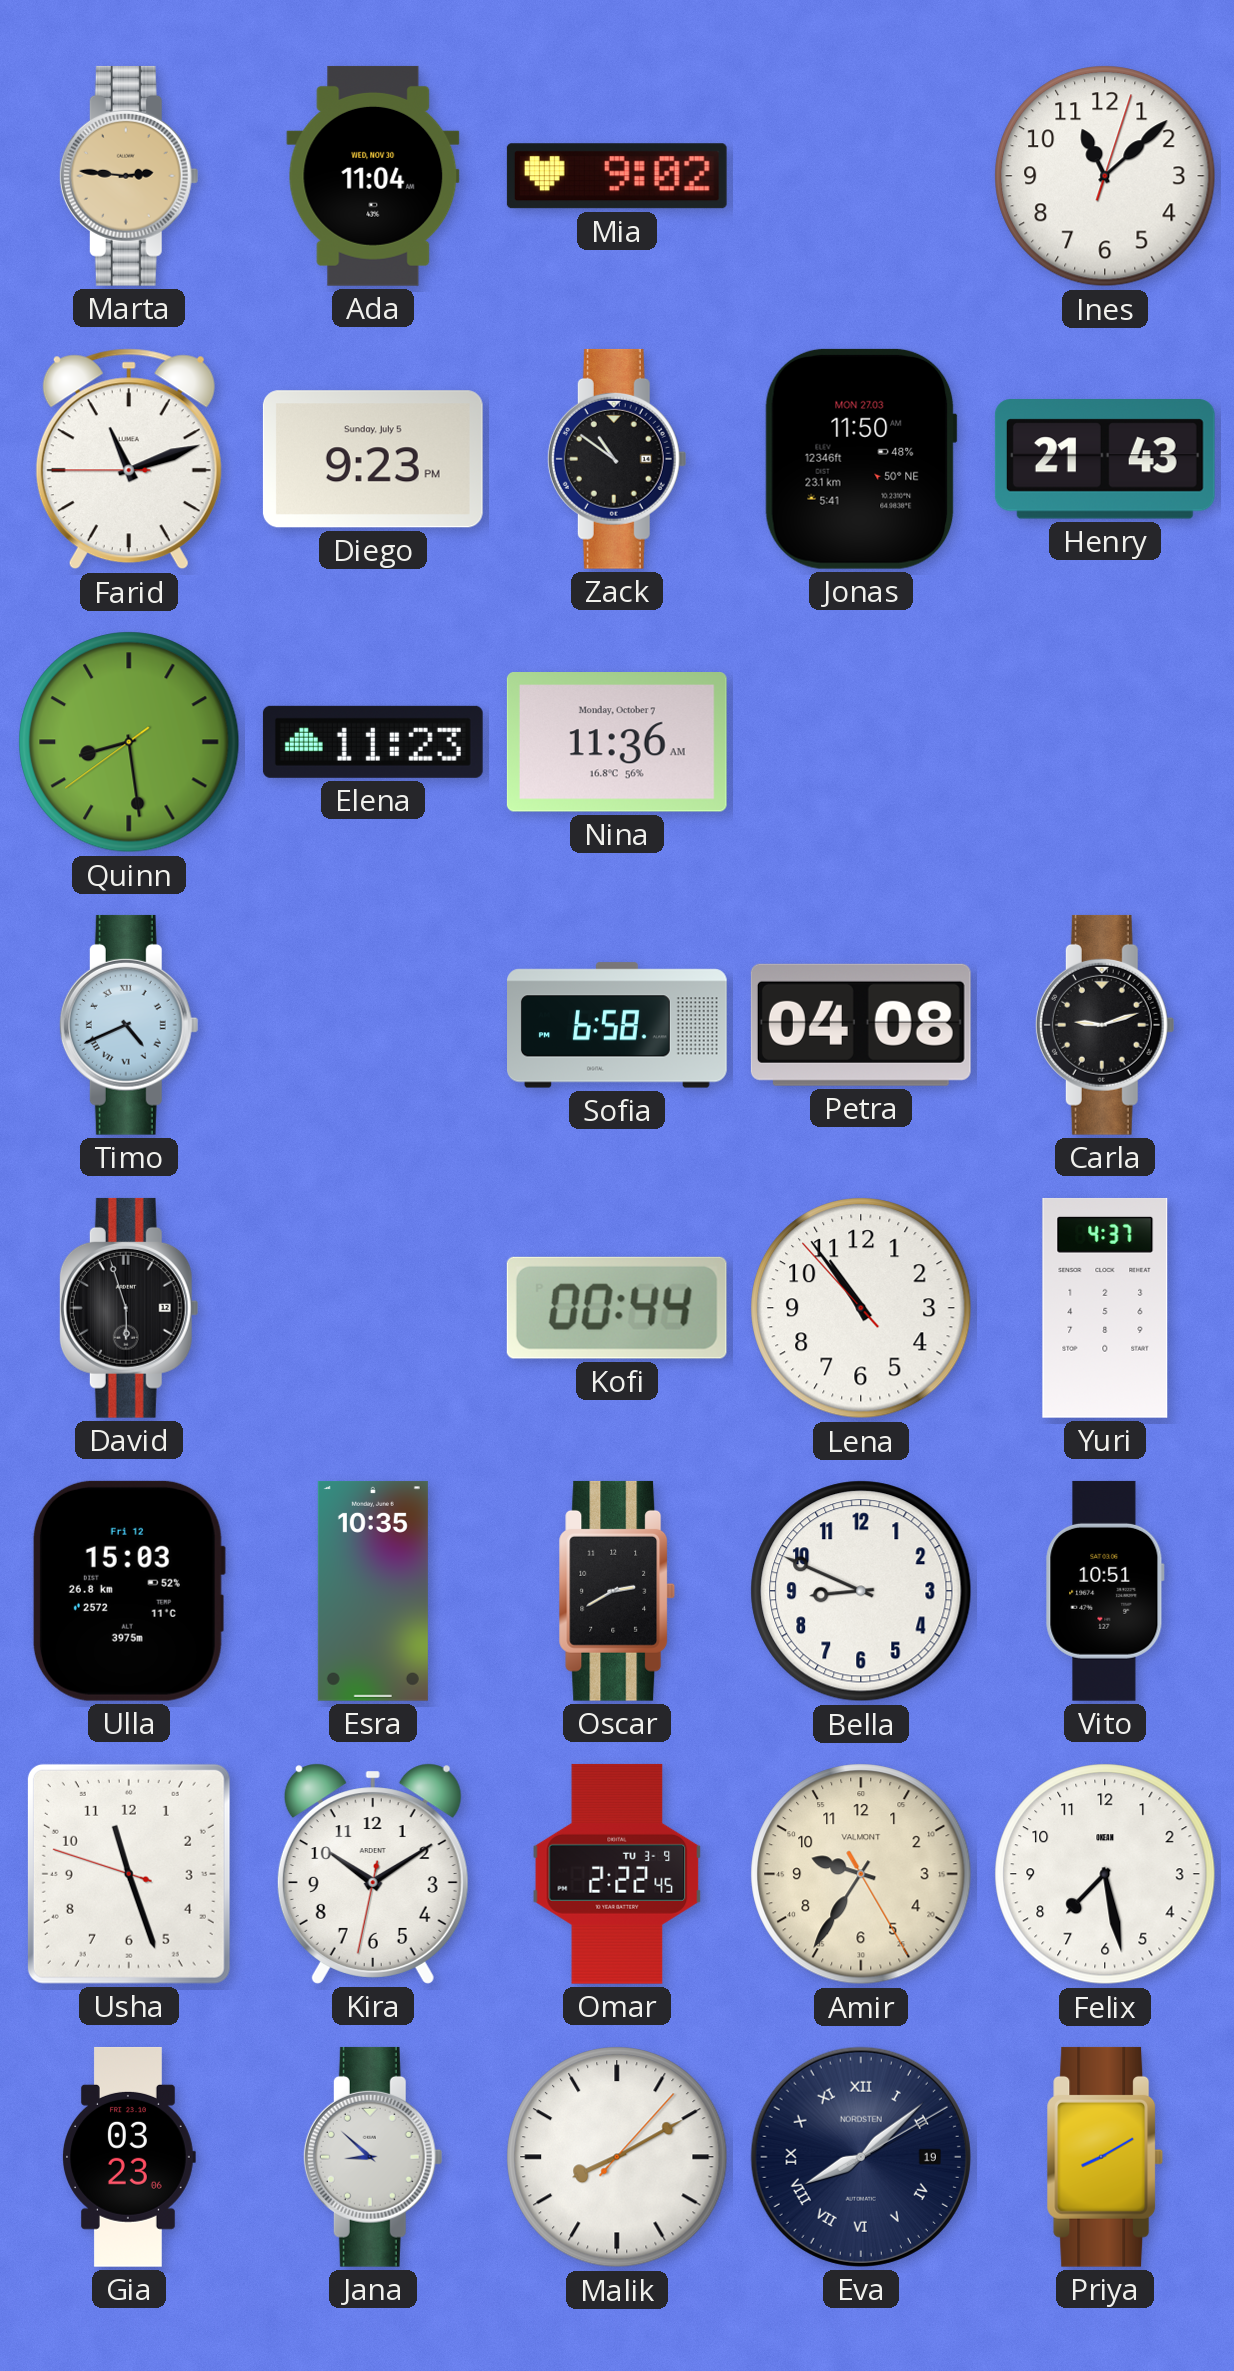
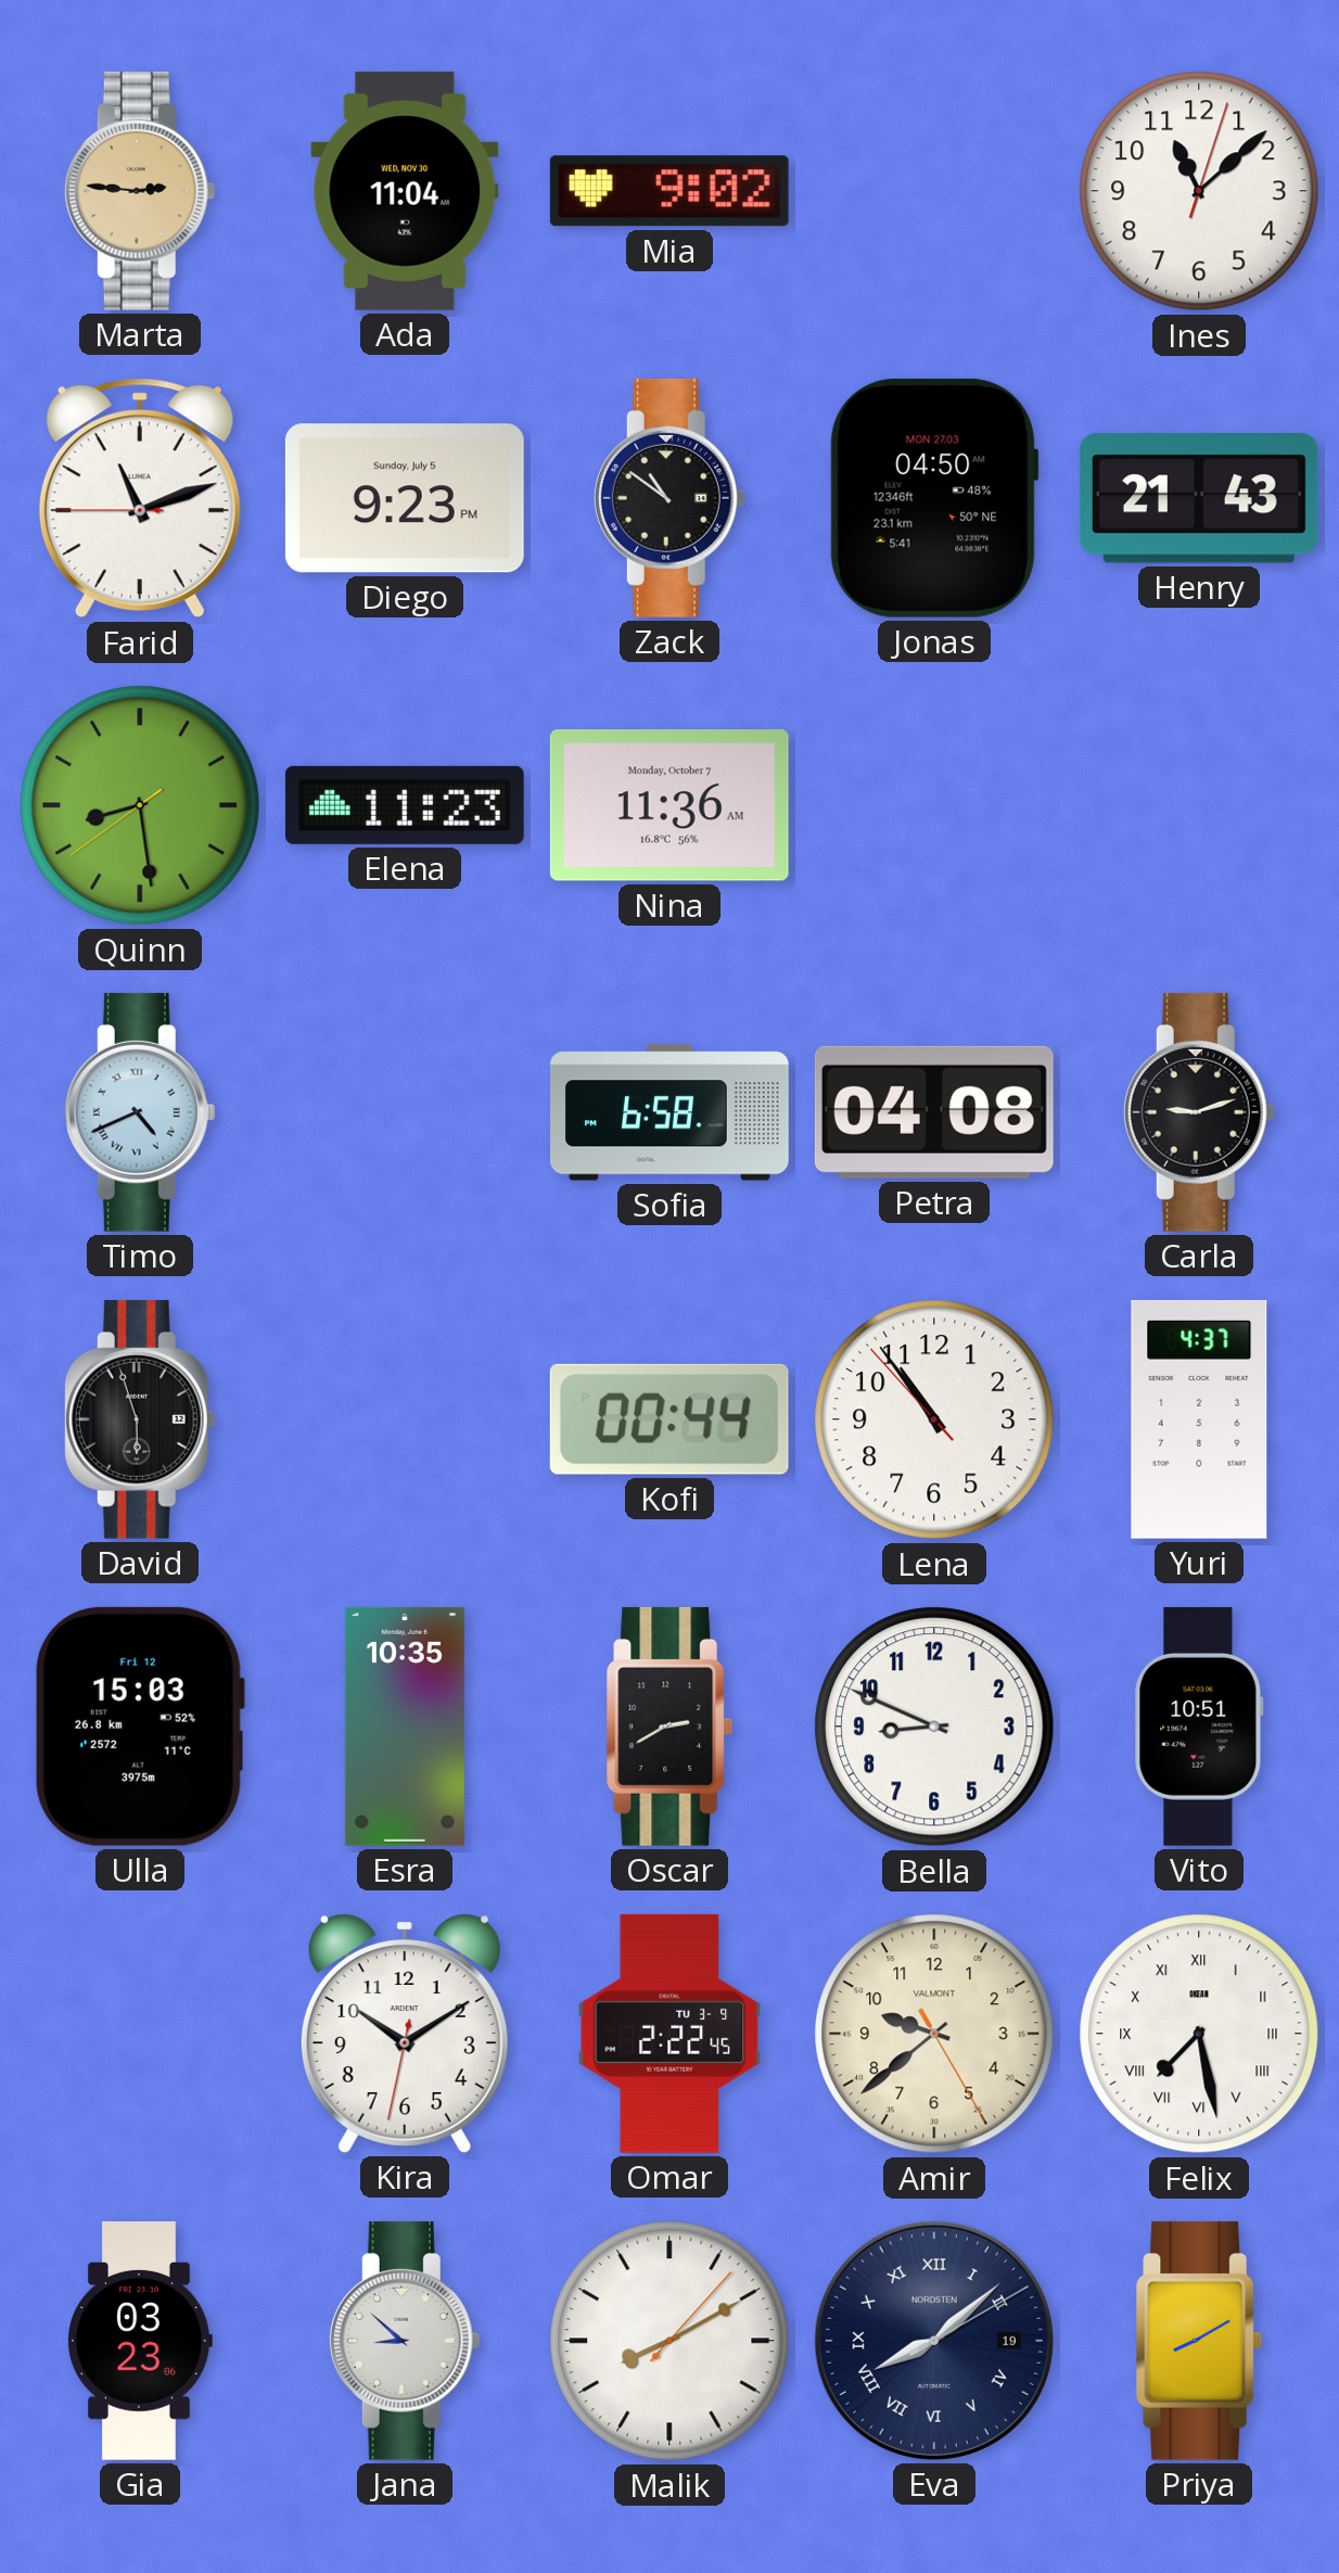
Jonas: 11:50 -> 04:50
Usha: 11:26 -> none
Amir: 9:35 -> 9:38
Felix numerals: Arabic -> Roman
